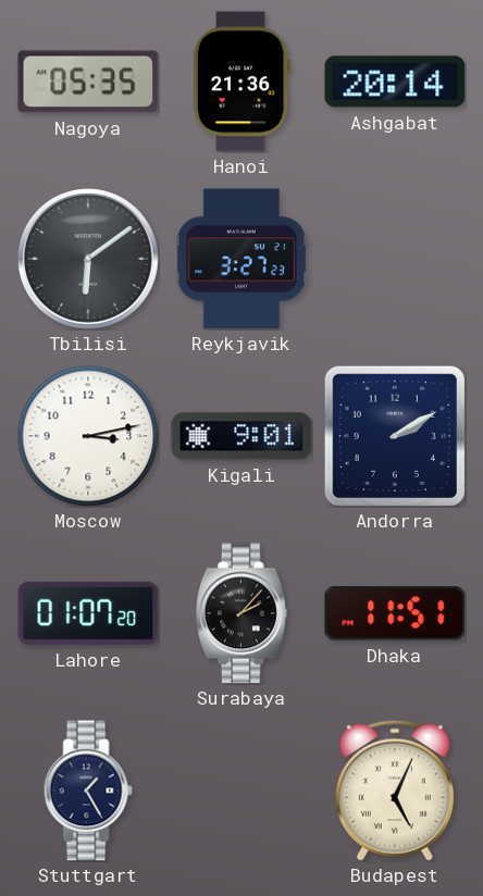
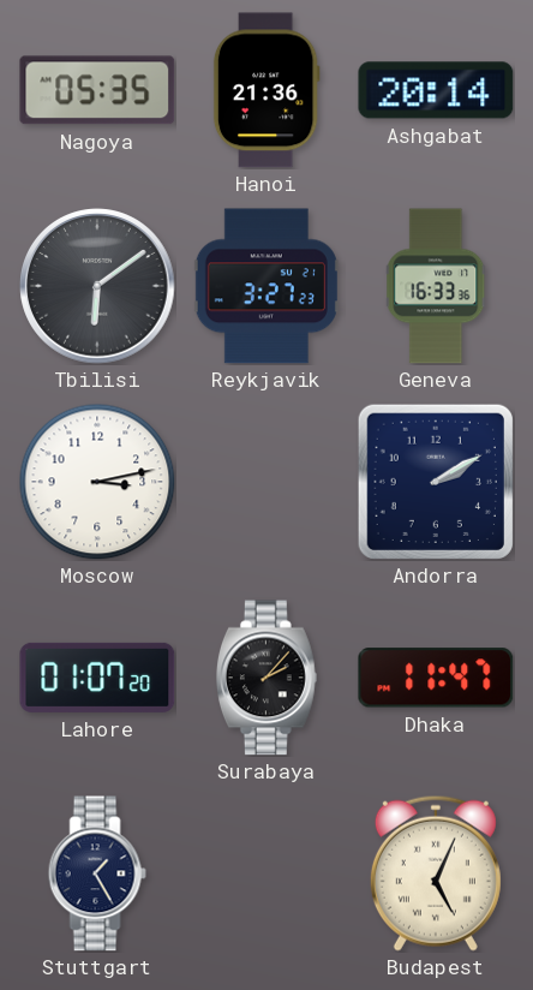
Geneva: none -> 16:33
Kigali: 9:01 -> none
Dhaka: 11:51 -> 11:47
